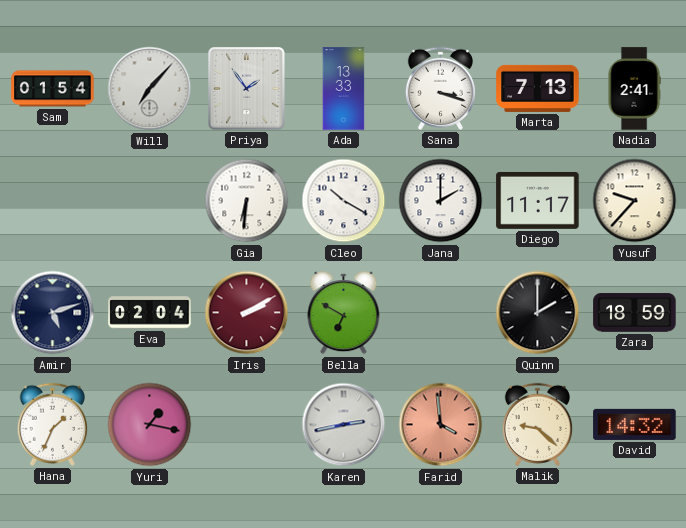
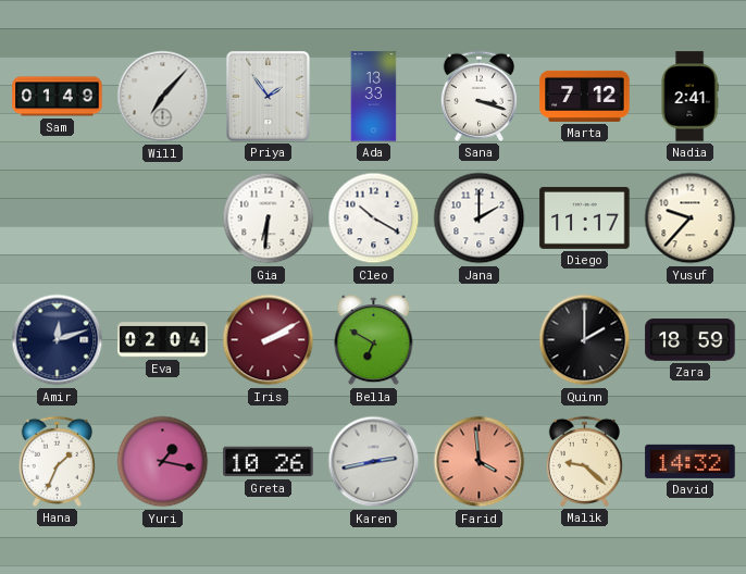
Sam: 01:54 -> 01:49
Marta: 7:13 -> 7:12
Amir: 5:12 -> 12:12
Greta: none -> 10:26
